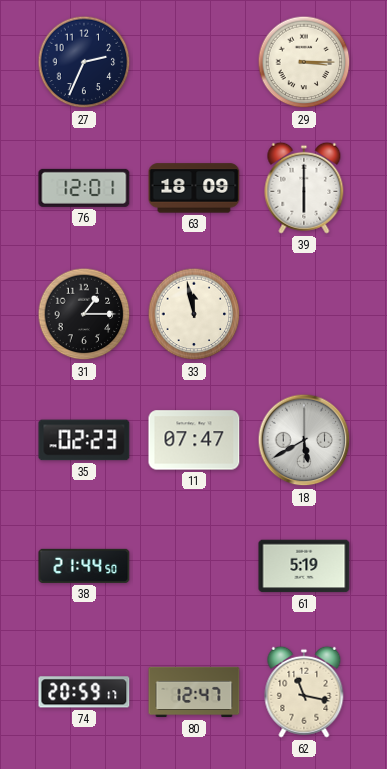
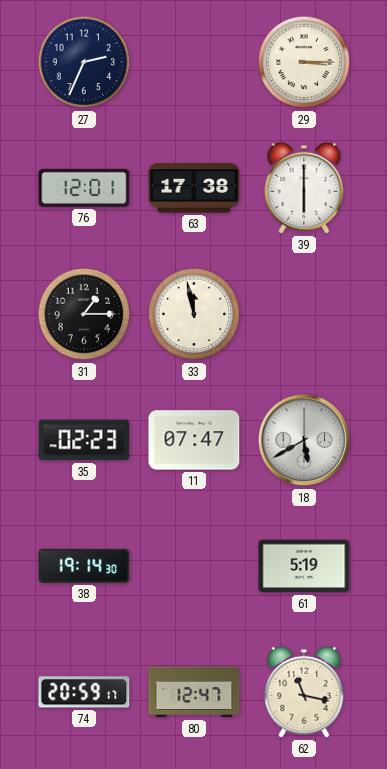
63: 18:09 -> 17:38
38: 21:44 -> 19:14
